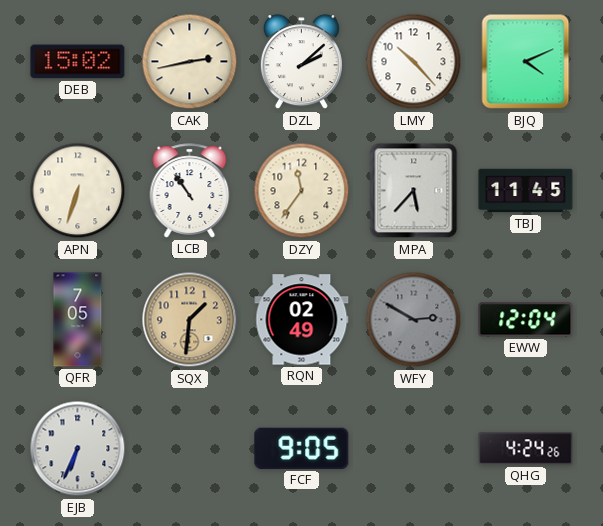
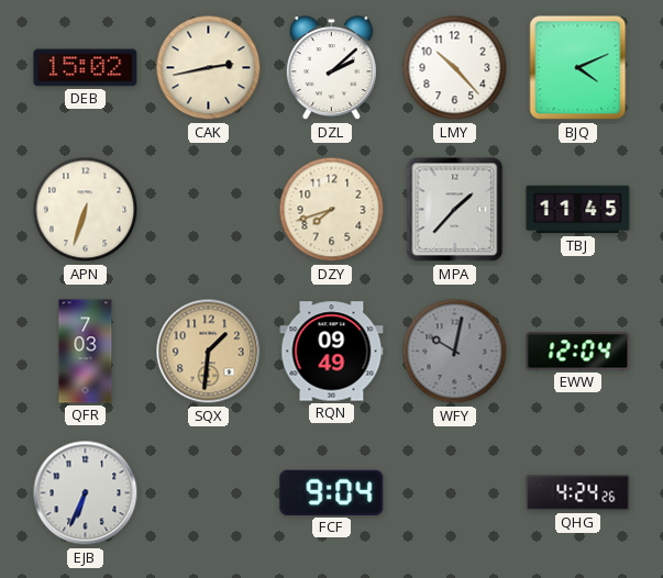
LCB: 10:54 -> none
DZY: 11:36 -> 7:42
MPA: 5:37 -> 1:37
QFR: 7:05 -> 7:03
RQN: 02:49 -> 09:49
WFY: 2:50 -> 10:02
FCF: 9:05 -> 9:04
